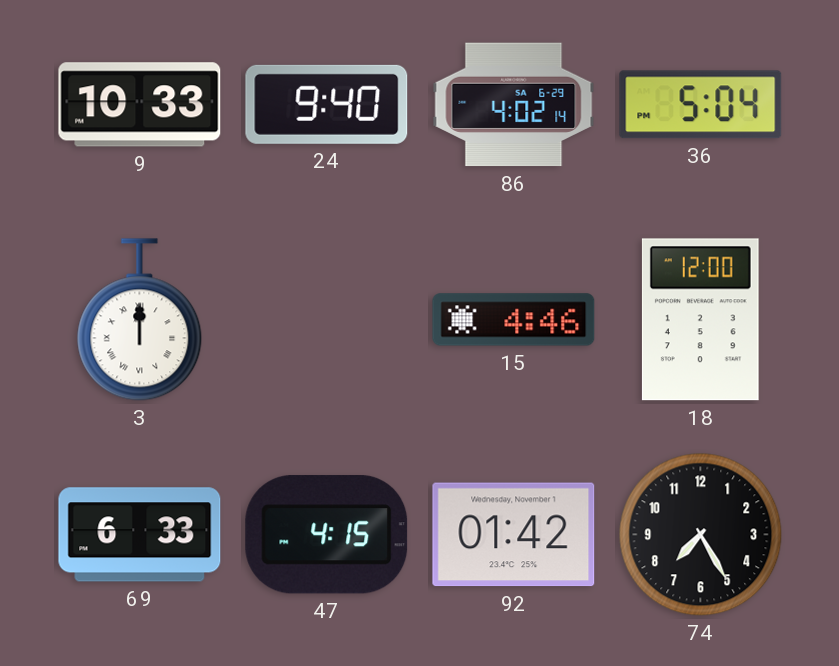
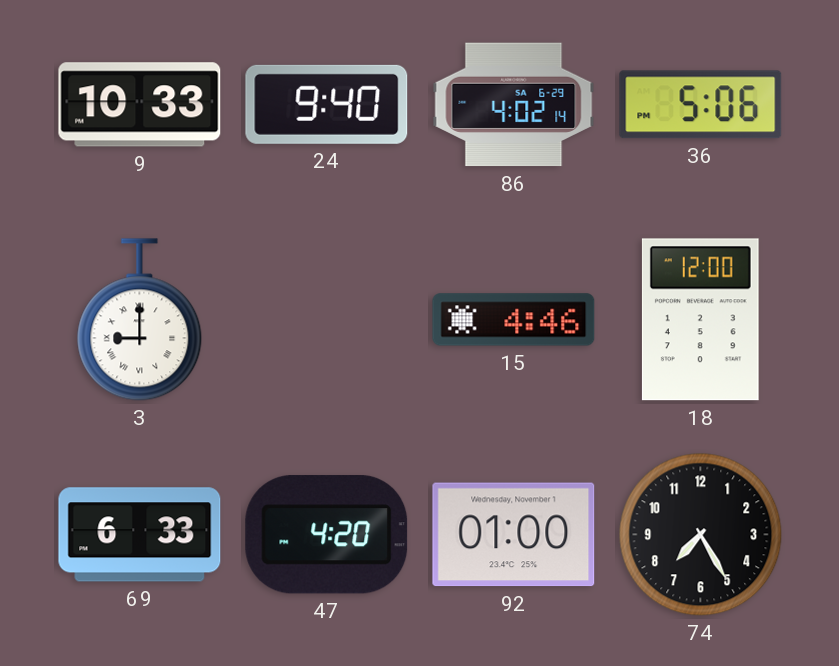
36: 5:04 -> 5:06
3: 12:00 -> 9:00
47: 4:15 -> 4:20
92: 01:42 -> 01:00
